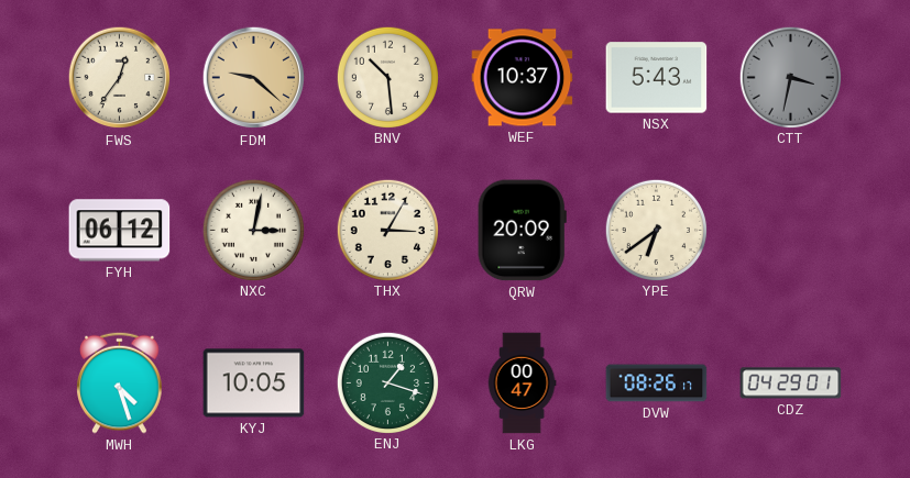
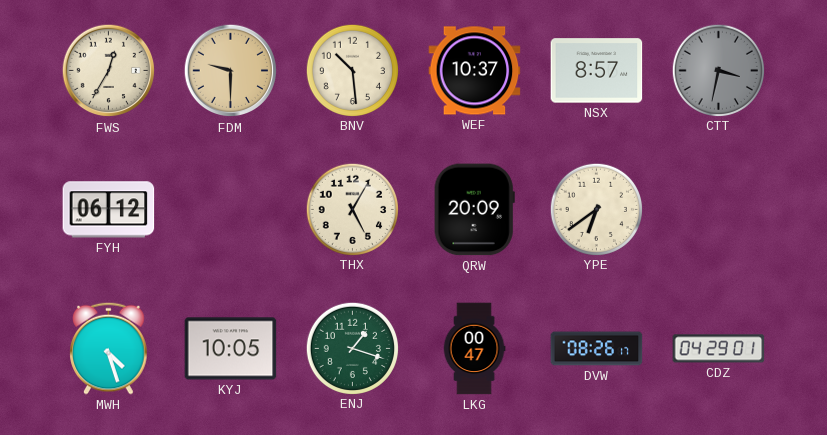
FWS: 12:36 -> 12:35
FDM: 9:22 -> 9:30
NSX: 5:43 -> 8:57
NXC: 3:02 -> none
THX: 3:05 -> 5:05
